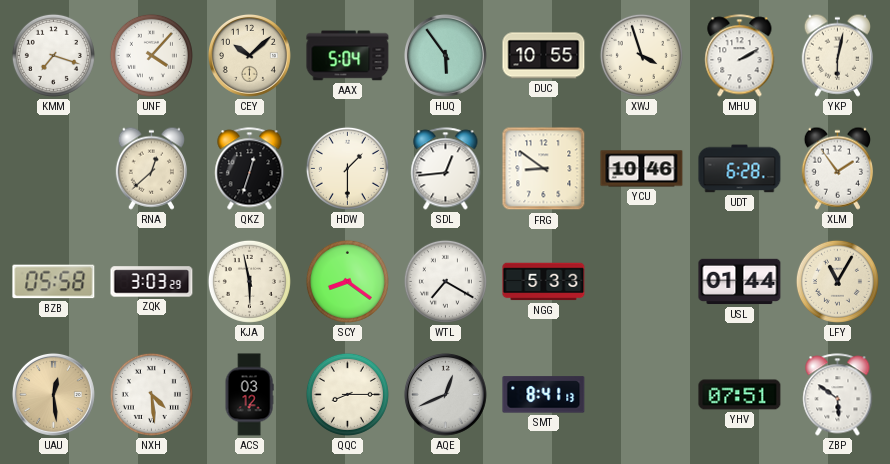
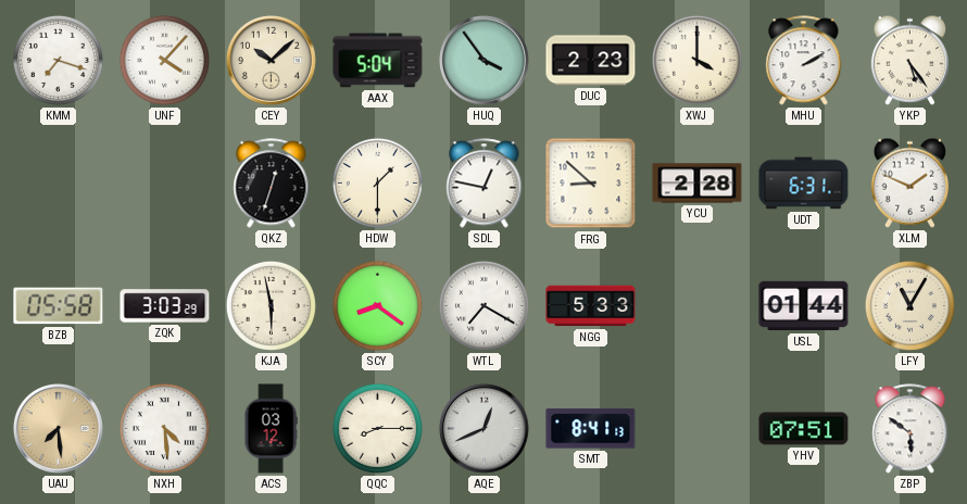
HUQ: 5:54 -> 3:54
DUC: 10:55 -> 2:23
XWJ: 3:57 -> 4:00
YKP: 6:02 -> 5:24
RNA: 12:38 -> none
SDL: 12:44 -> 12:47
FRG: 8:51 -> 8:52
YCU: 10:46 -> 2:28
UDT: 6:28 -> 6:31
XLM: 1:54 -> 1:49
UAU: 12:29 -> 7:29
